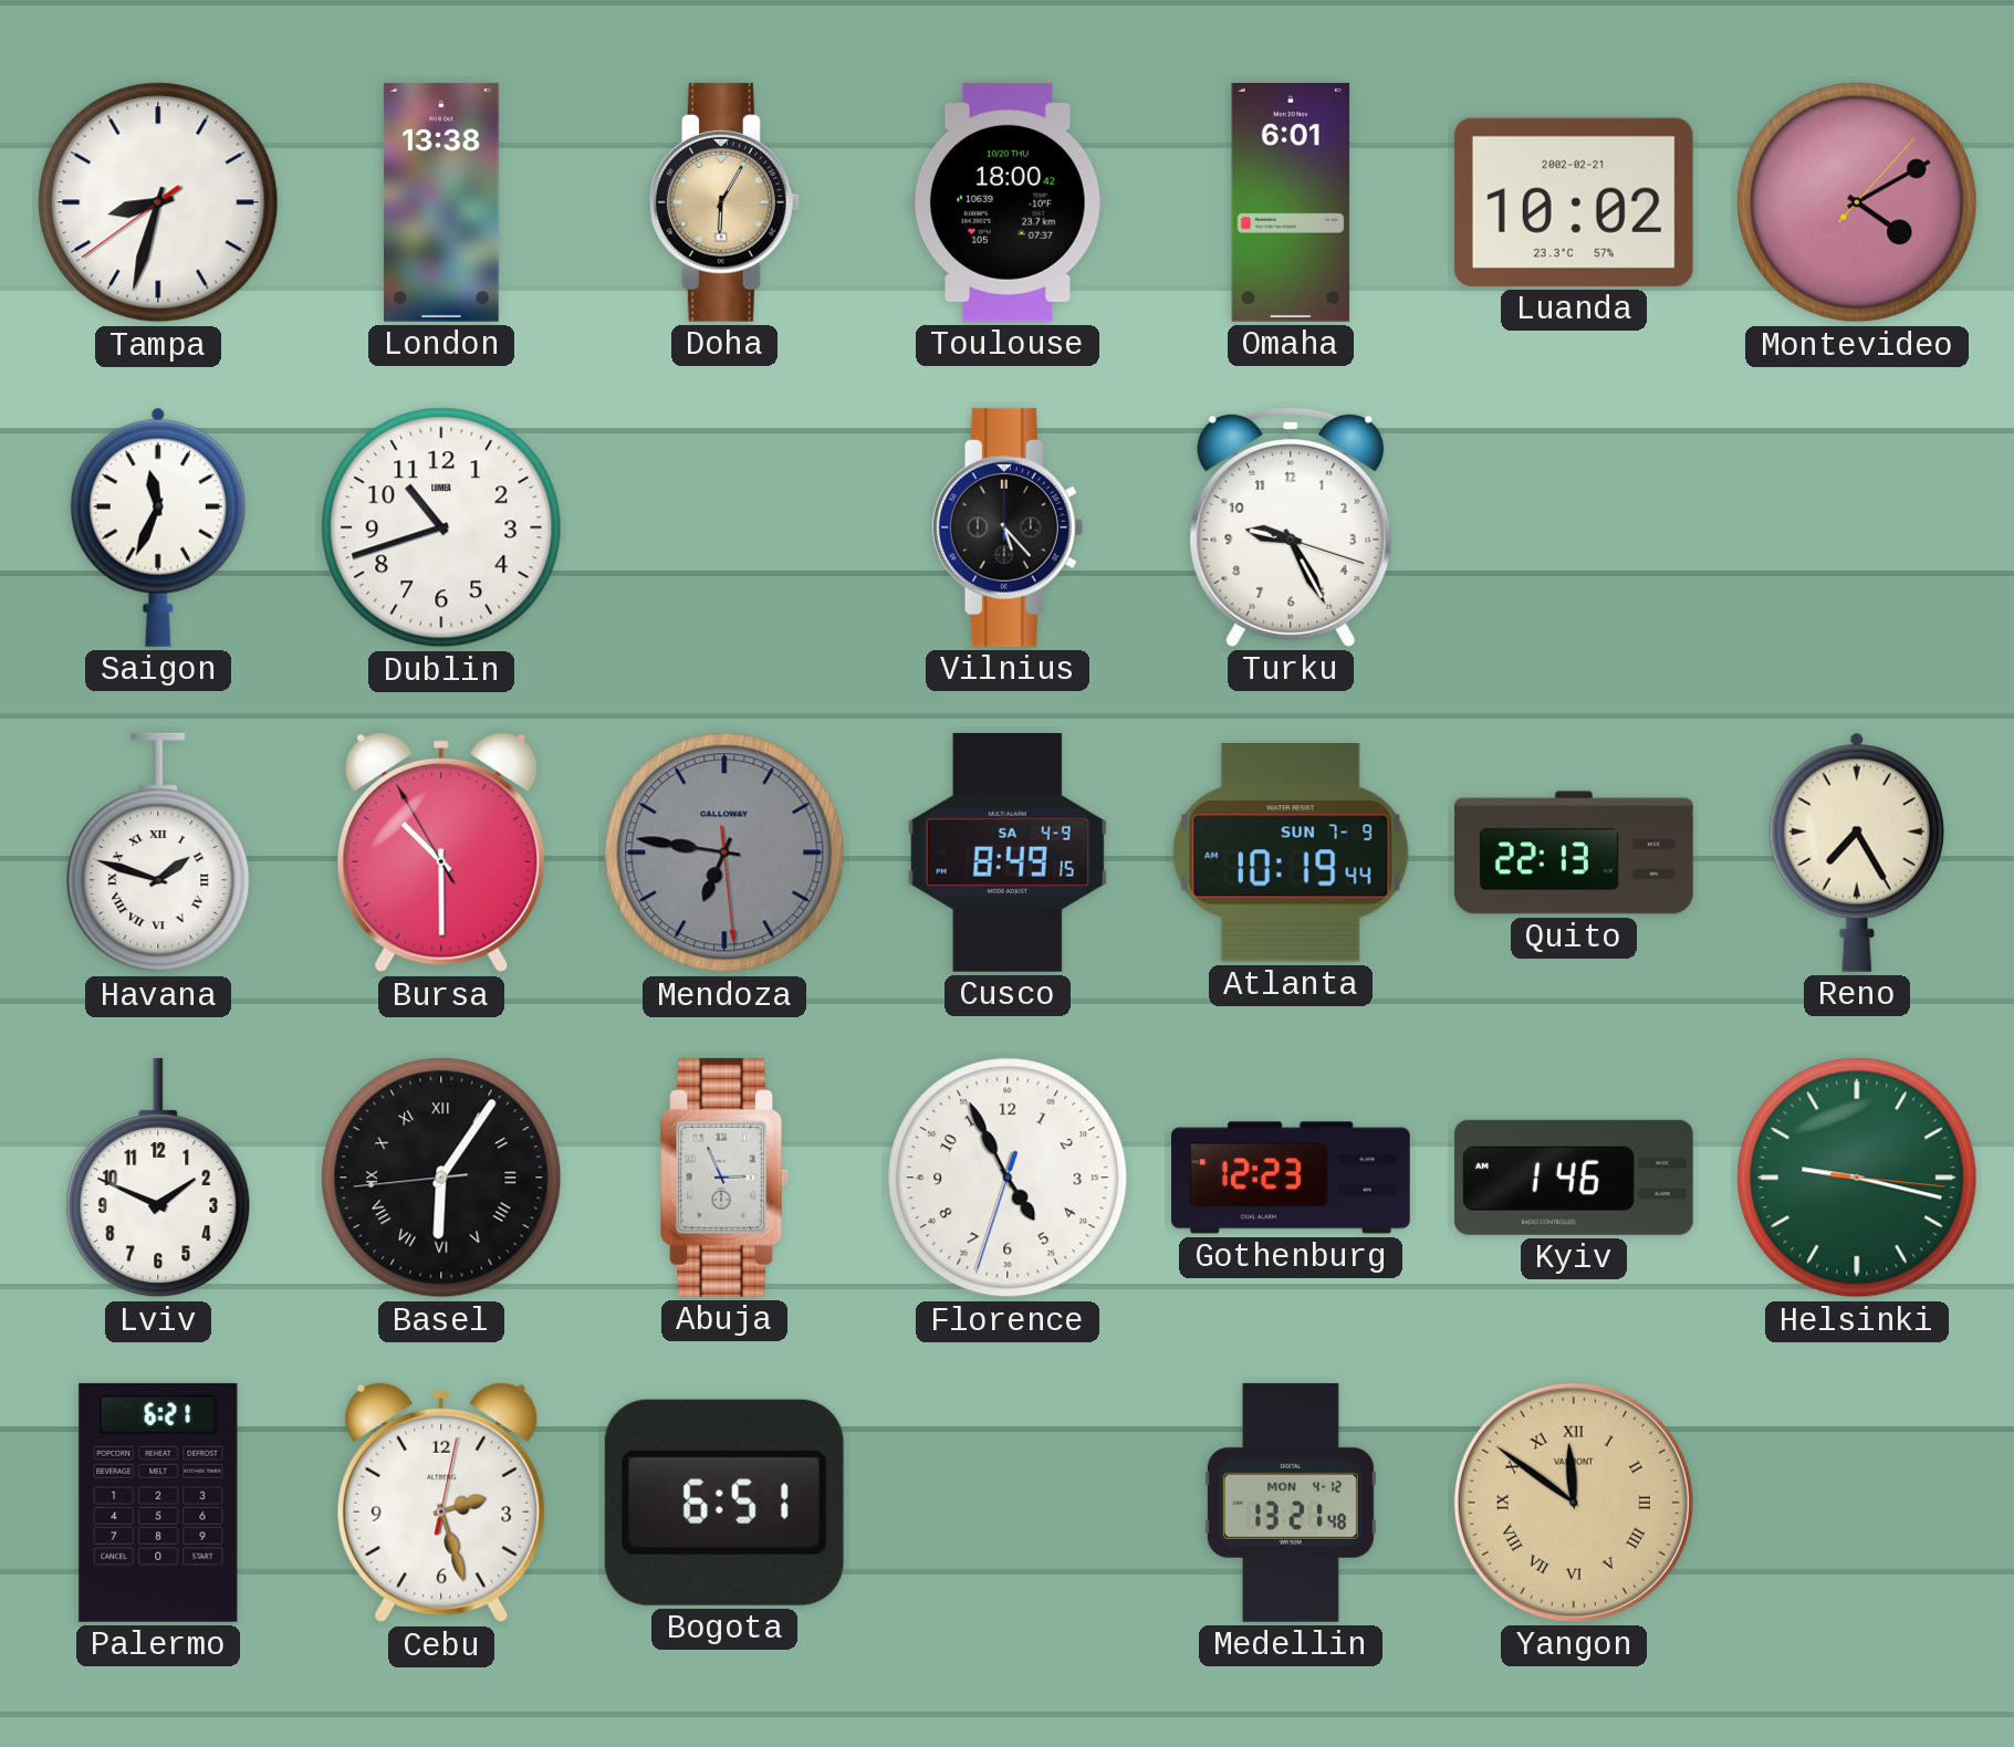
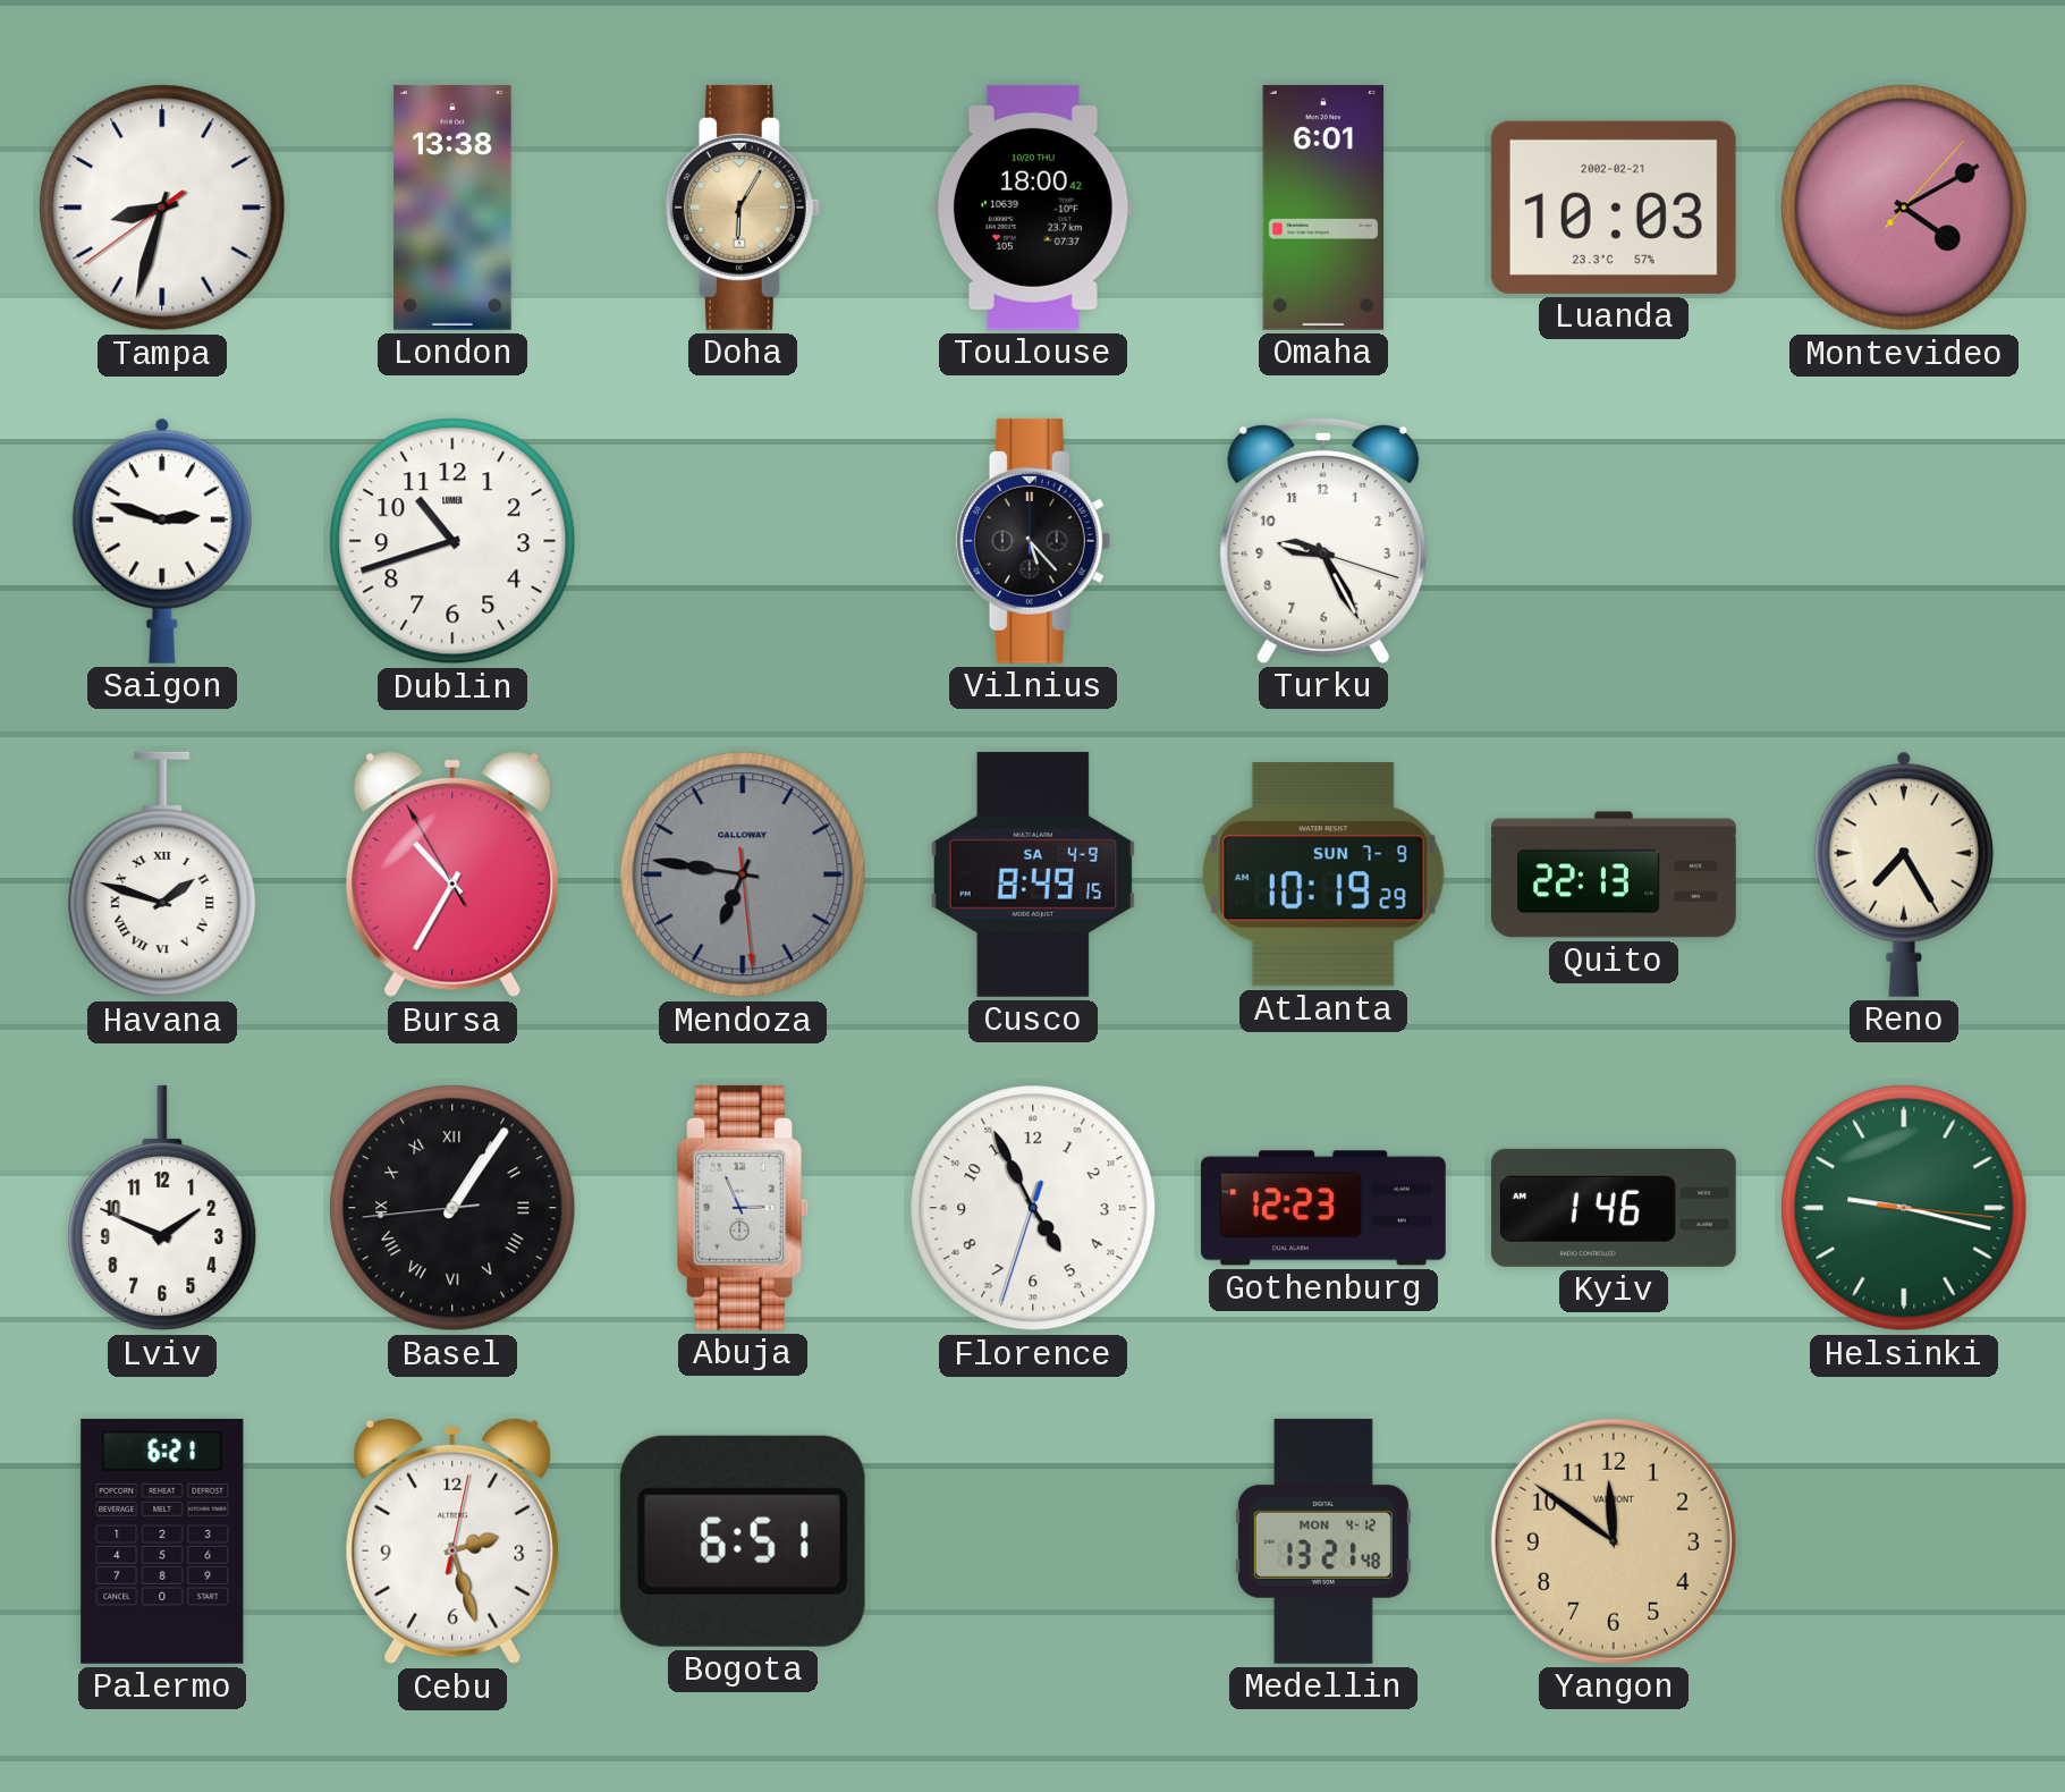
Luanda: 10:02 -> 10:03
Saigon: 11:34 -> 2:48
Bursa: 10:29 -> 10:34
Atlanta: 10:19:44 -> 10:19:29
Basel: 6:05 -> 1:05
Yangon numerals: Roman -> Arabic
